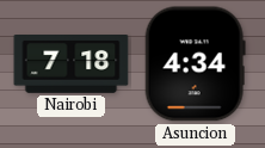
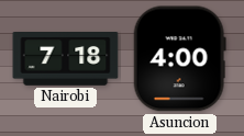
Asuncion: 4:34 -> 4:00
